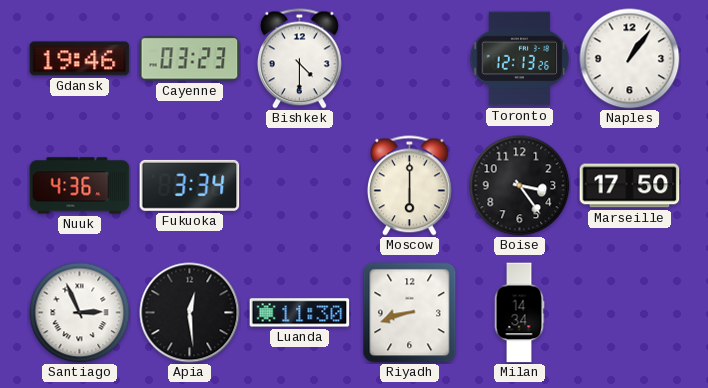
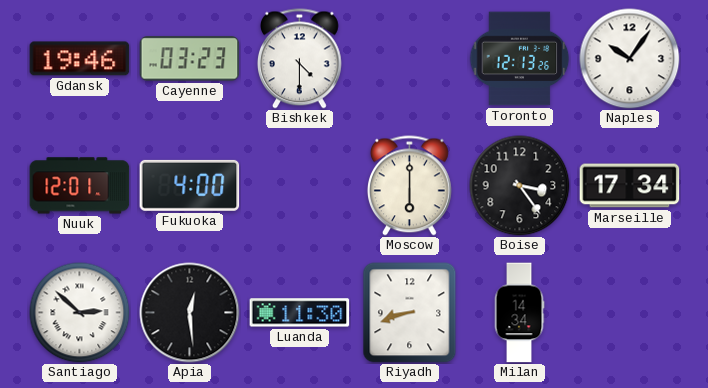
Naples: 1:06 -> 10:06
Nuuk: 4:36 -> 12:01
Fukuoka: 3:34 -> 4:00
Marseille: 17:50 -> 17:34
Santiago: 2:56 -> 2:52
